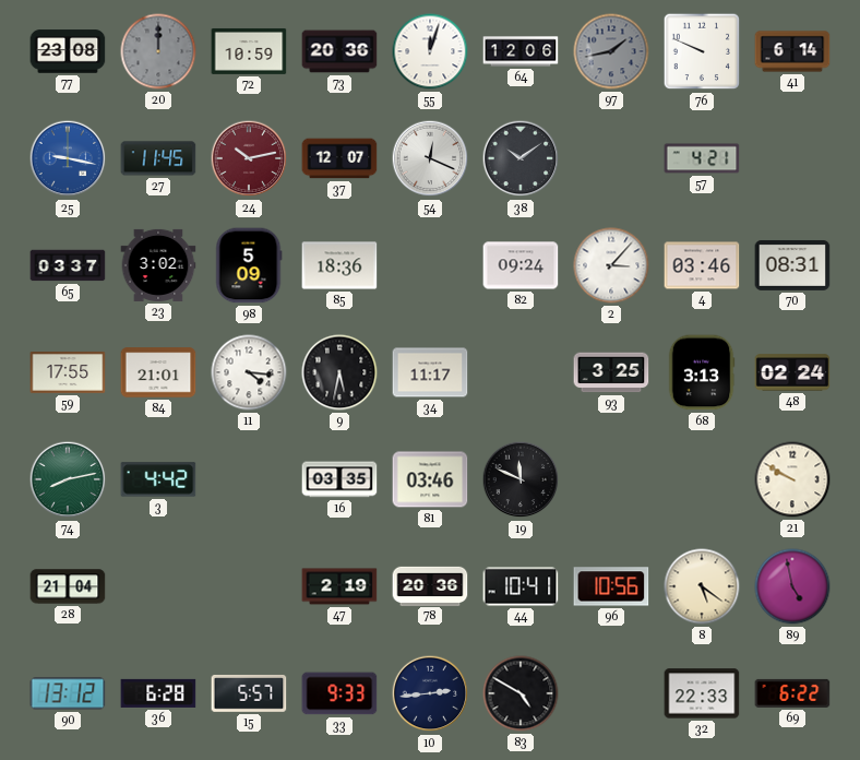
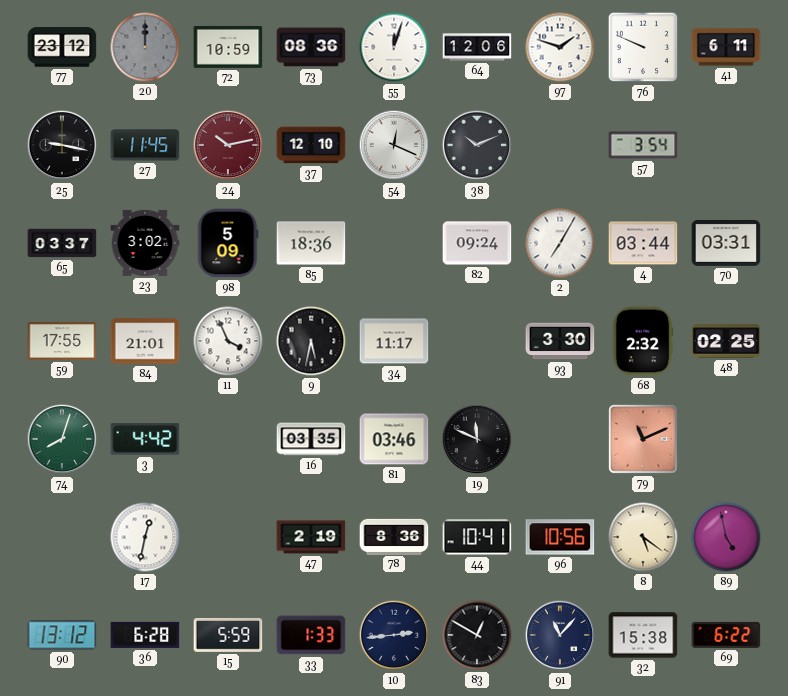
77: 23:08 -> 23:12
73: 20:36 -> 08:36
97: 1:43 -> 1:48
97 dial: grey -> white
41: 6:14 -> 6:11
25 dial: blue -> black
37: 12:07 -> 12:10
38: 10:09 -> 10:11
57: 4:21 -> 3:54
2: 3:07 -> 7:05
4: 03:46 -> 03:44
70: 08:31 -> 03:31
11: 4:16 -> 3:56
93: 3:25 -> 3:30
68: 3:13 -> 2:32
48: 02:24 -> 02:25
74: 8:13 -> 8:03
79: none -> 11:11
21: 9:50 -> none
28: 21:04 -> none
17: none -> 12:32
78: 20:36 -> 8:36
15: 5:57 -> 5:59
33: 9:33 -> 1:33
83: 4:50 -> 12:50
91: none -> 11:07
32: 22:33 -> 15:38
